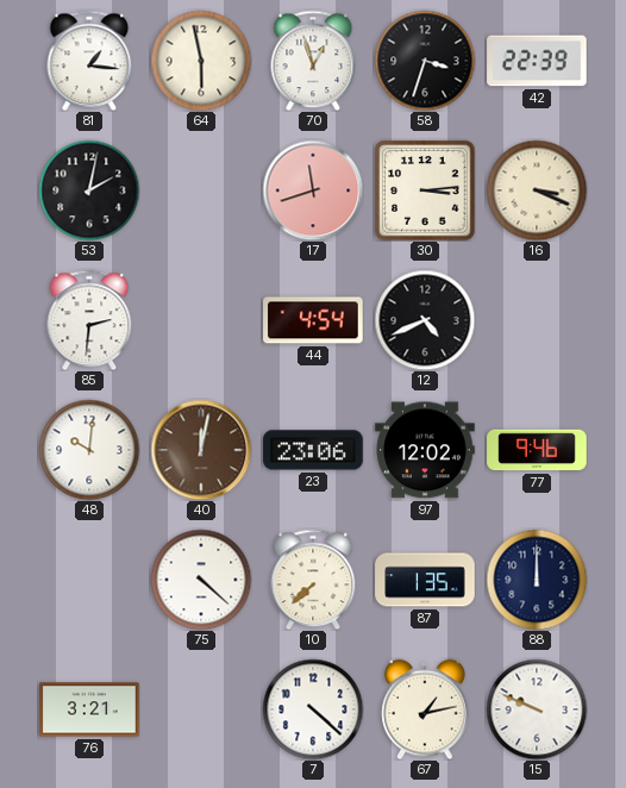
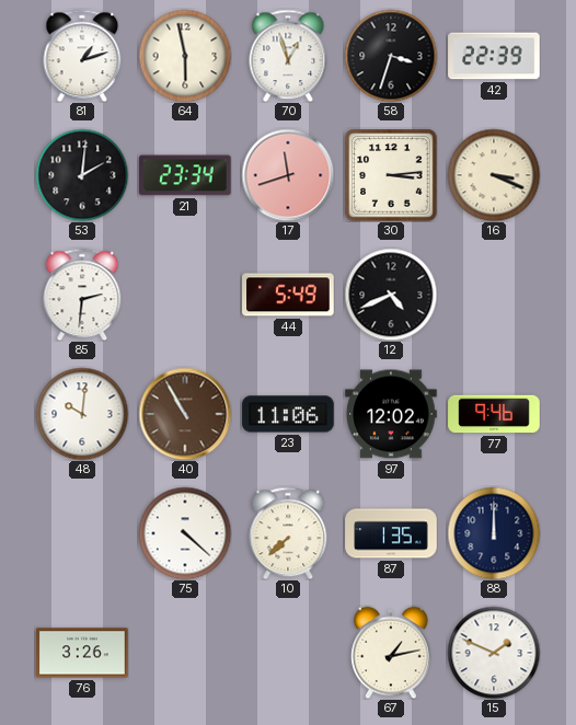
81: 1:16 -> 1:12
53: 2:02 -> 2:01
21: none -> 23:34
44: 4:54 -> 5:49
40: 12:02 -> 10:55
23: 23:06 -> 11:06
76: 3:21 -> 3:26
7: 4:22 -> none
15: 9:49 -> 1:49
